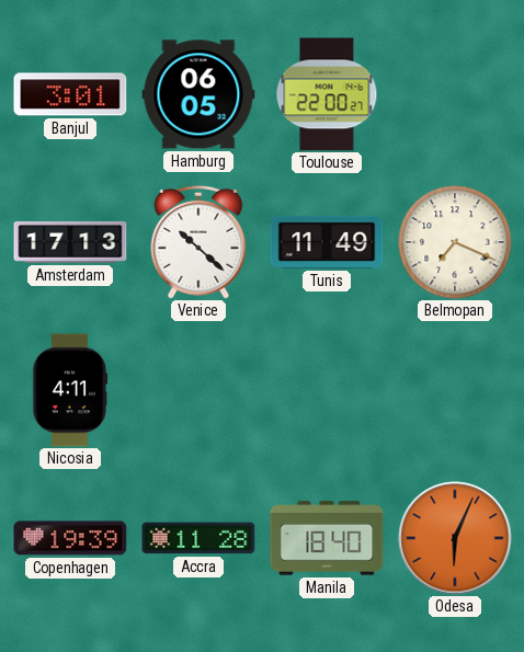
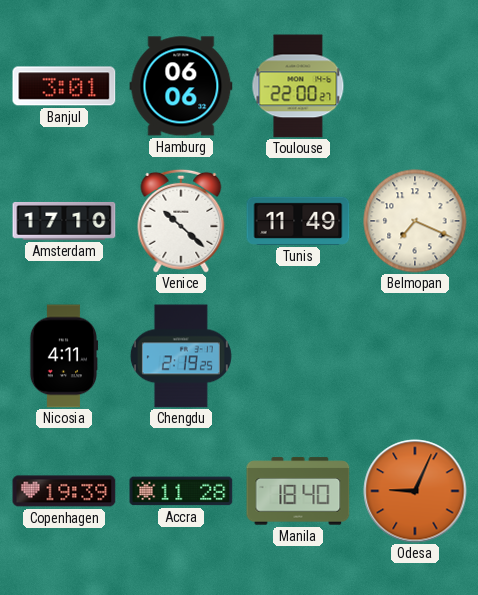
Hamburg: 06:05 -> 06:06
Amsterdam: 17:13 -> 17:10
Chengdu: none -> 2:19
Odesa: 6:04 -> 9:04
